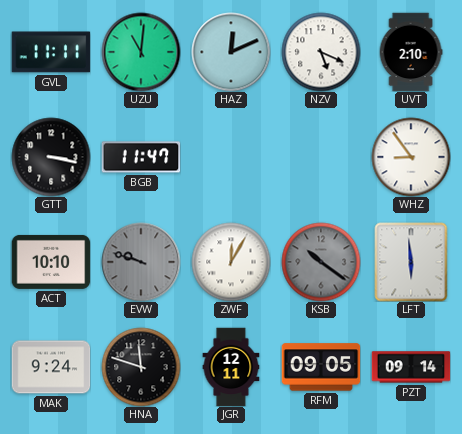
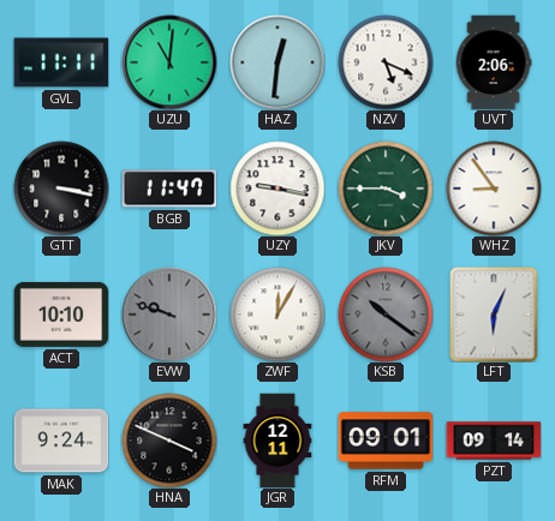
HAZ: 12:11 -> 12:31
UVT: 2:10 -> 2:06
UZY: none -> 9:17
JKV: none -> 3:45
LFT: 5:59 -> 6:04
HNA: 11:48 -> 3:49
RFM: 09:05 -> 09:01
